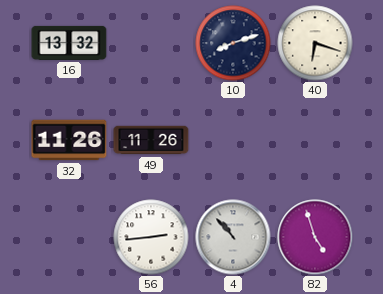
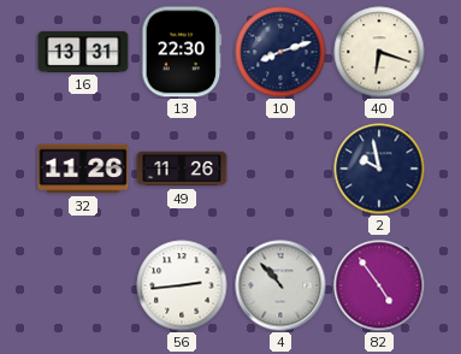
16: 13:32 -> 13:31
13: none -> 22:30
2: none -> 9:58
82: 4:57 -> 4:54
